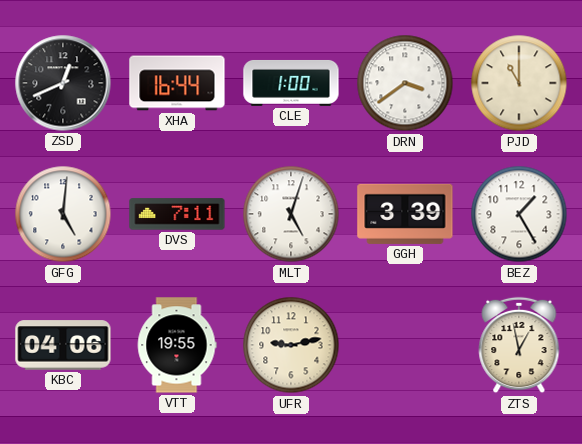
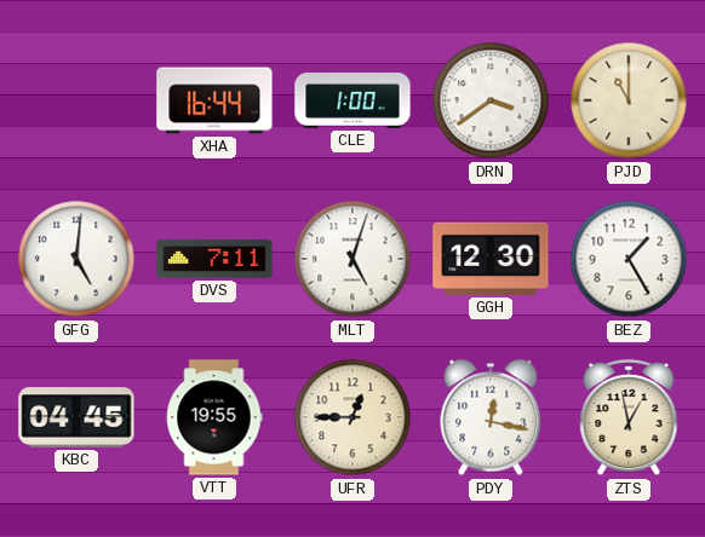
ZSD: 12:41 -> none
GGH: 3:39 -> 12:30
KBC: 04:06 -> 04:45
UFR: 9:13 -> 12:45
PDY: none -> 12:17
